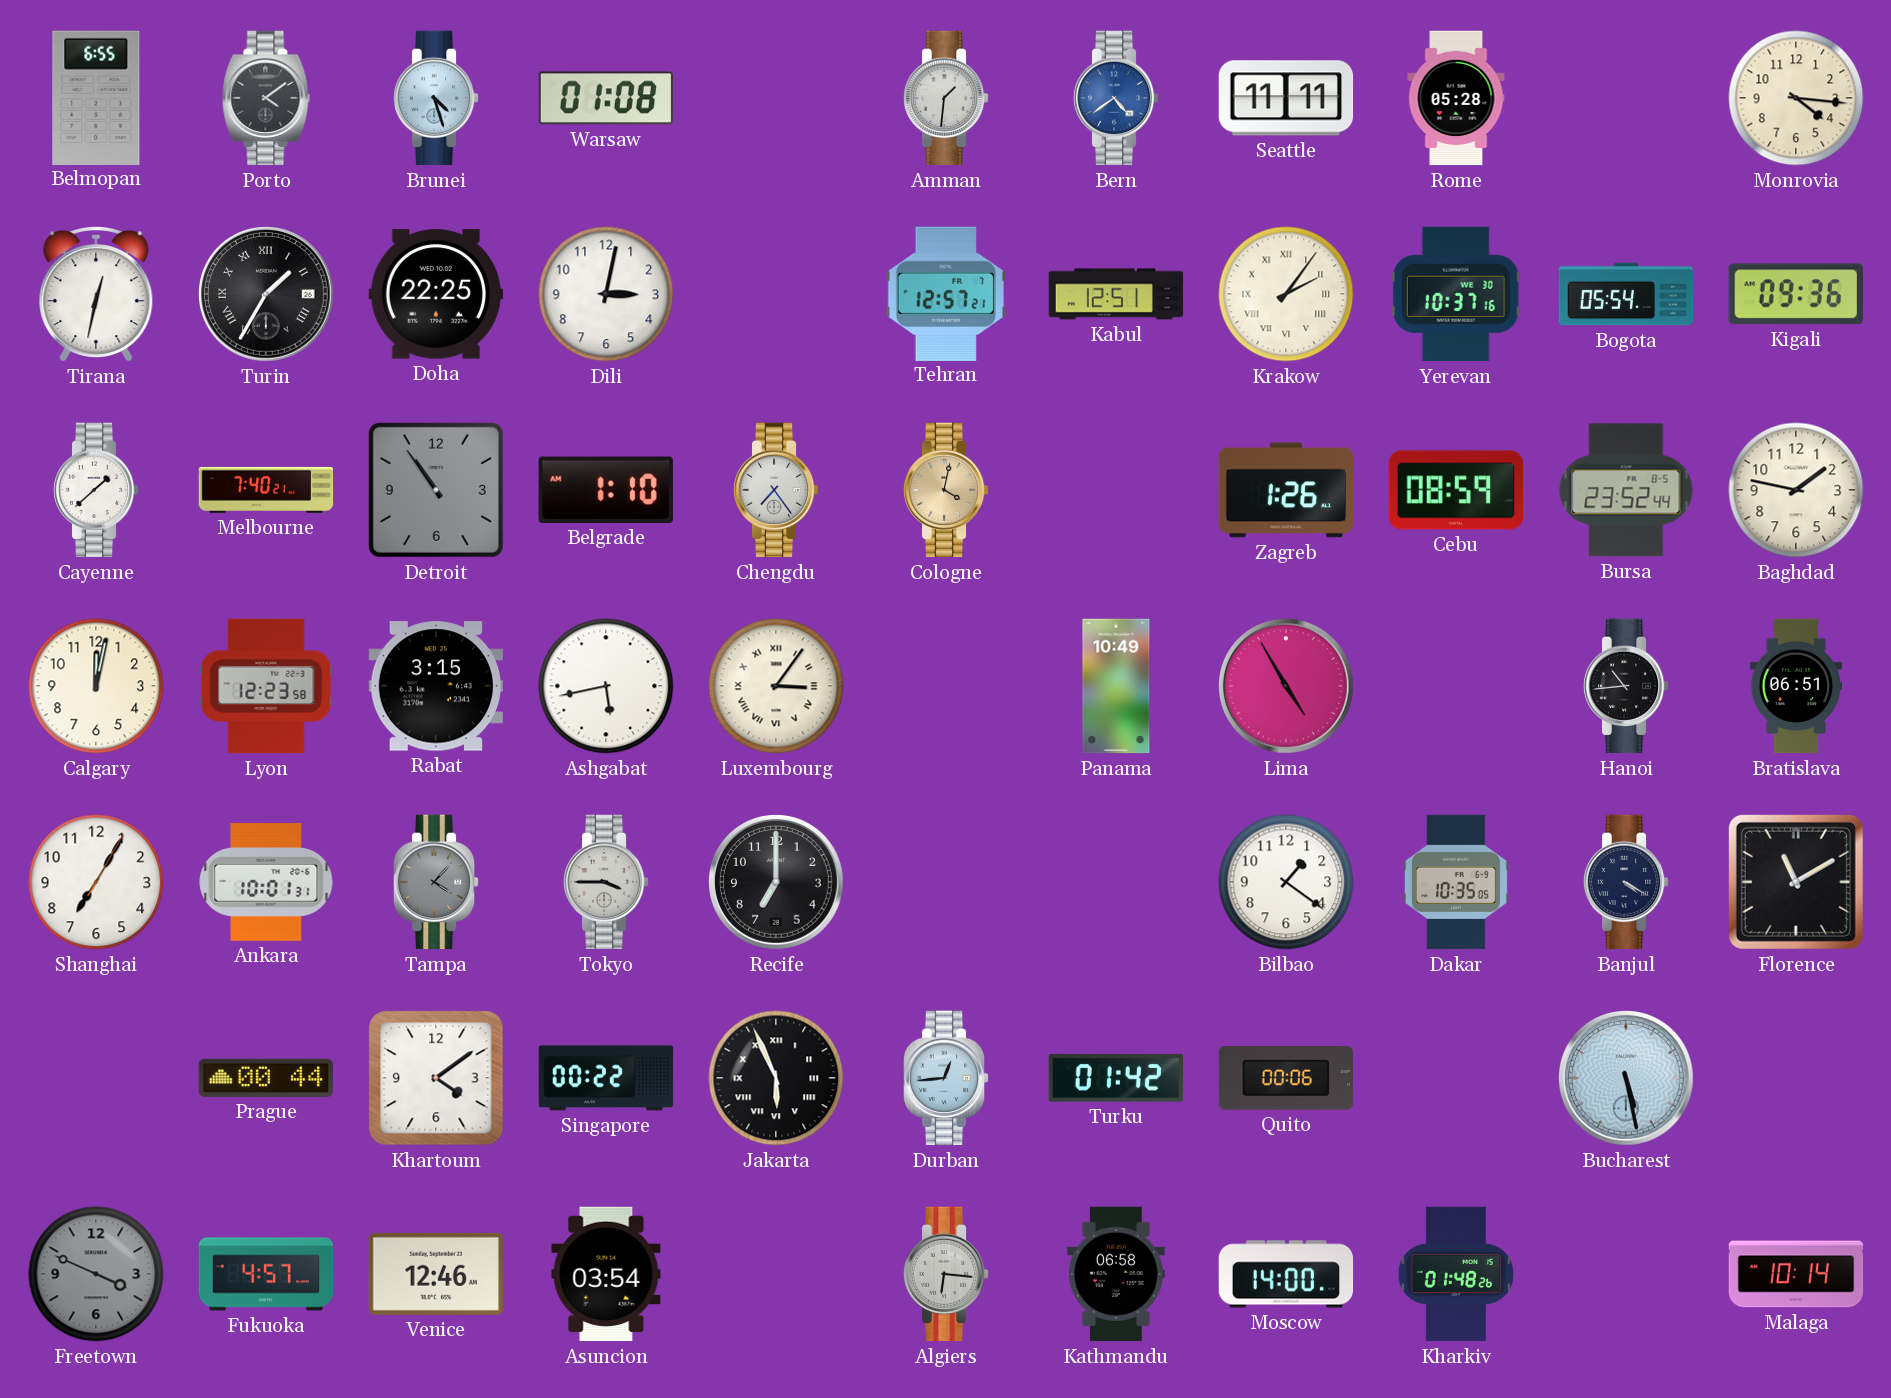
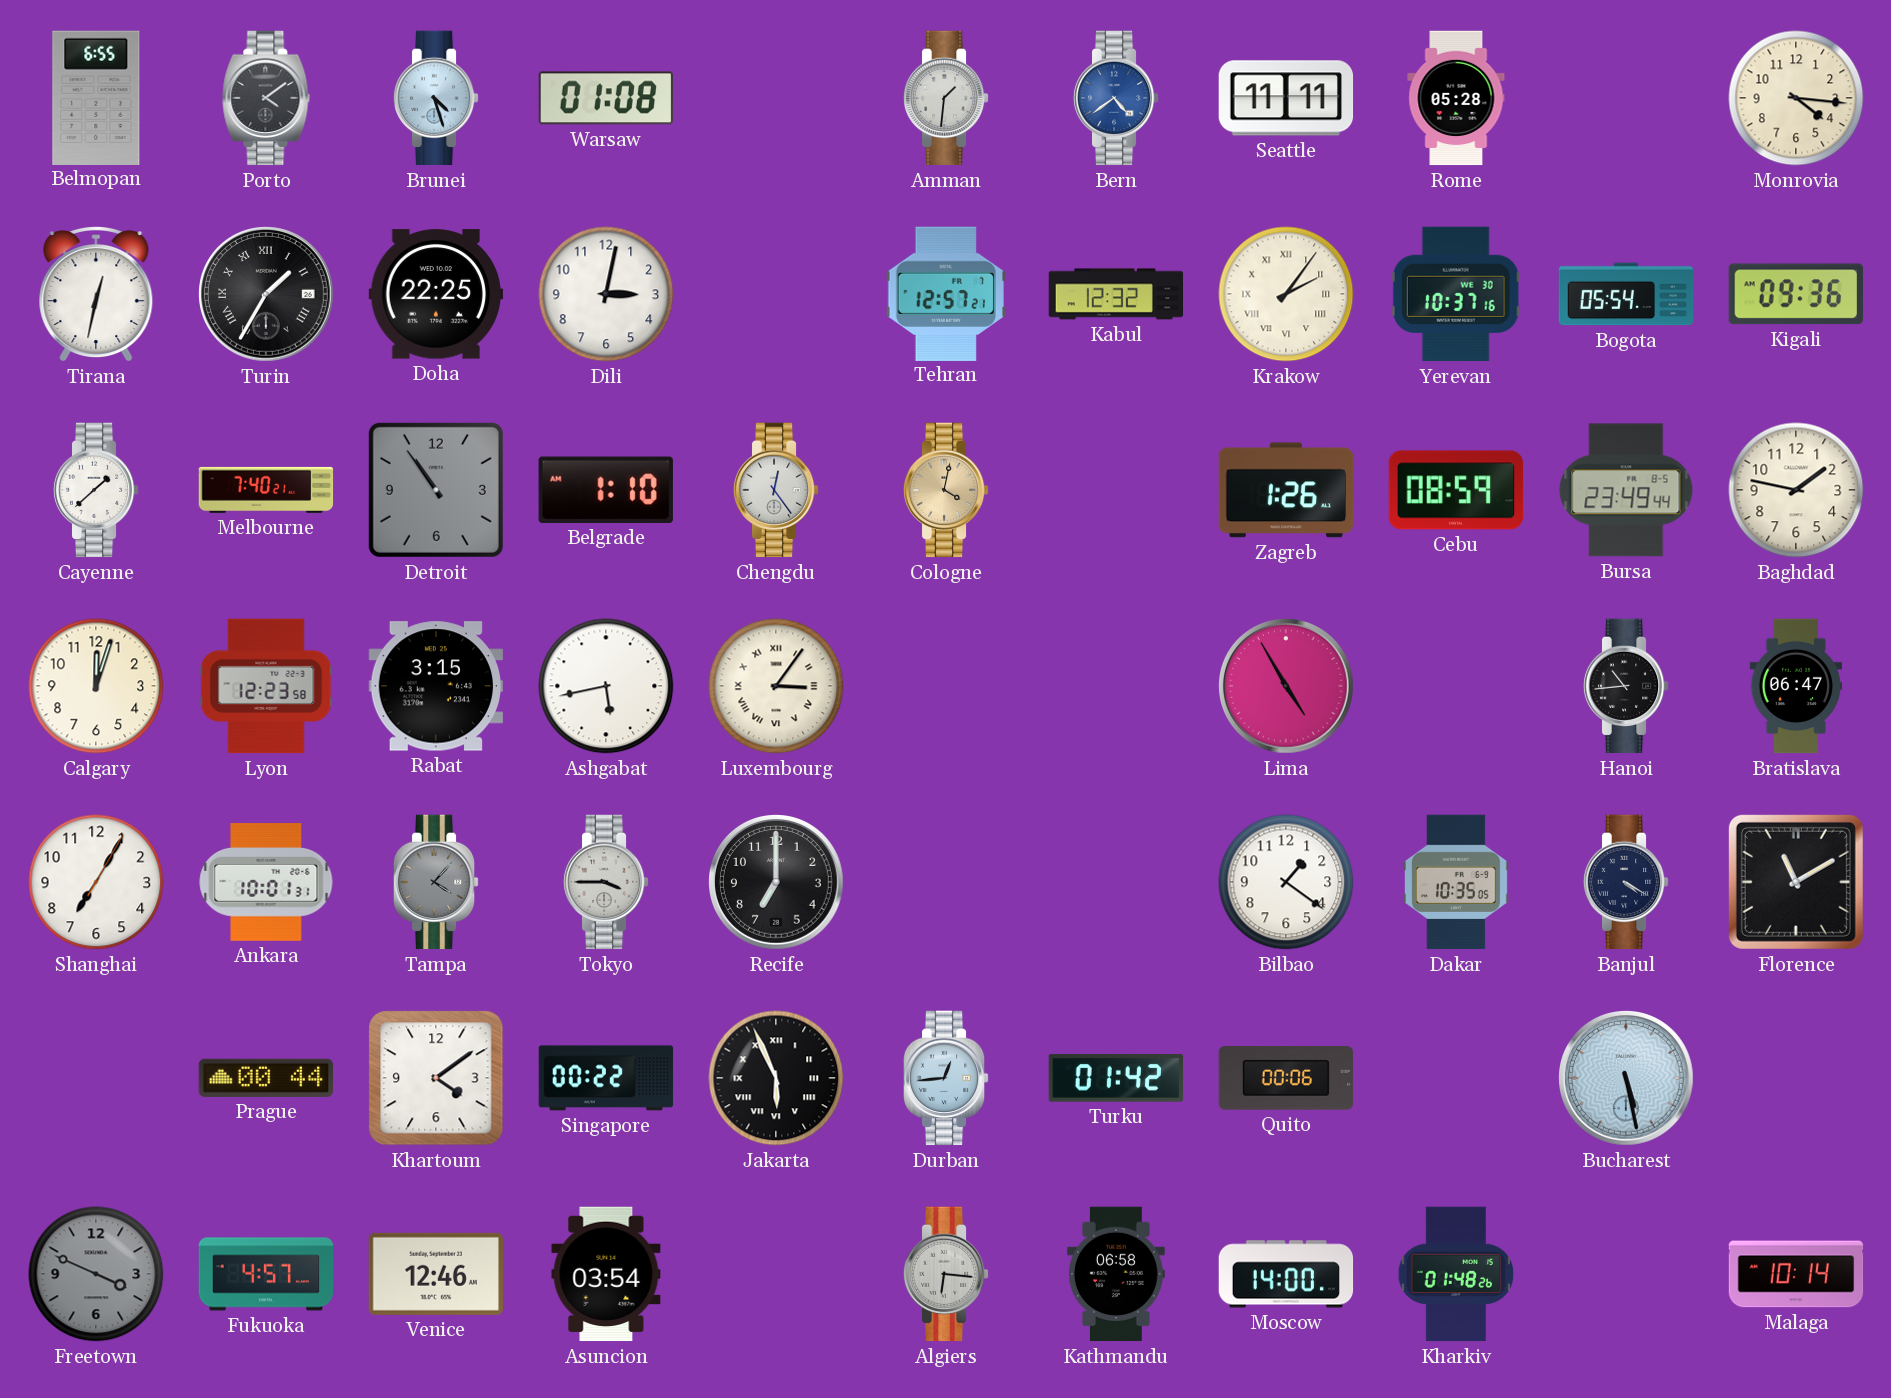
Kabul: 12:51 -> 12:32
Chengdu: 7:24 -> 12:24
Bursa: 23:52 -> 23:49
Calgary: 12:02 -> 12:03
Panama: 10:49 -> none
Bratislava: 06:51 -> 06:47
